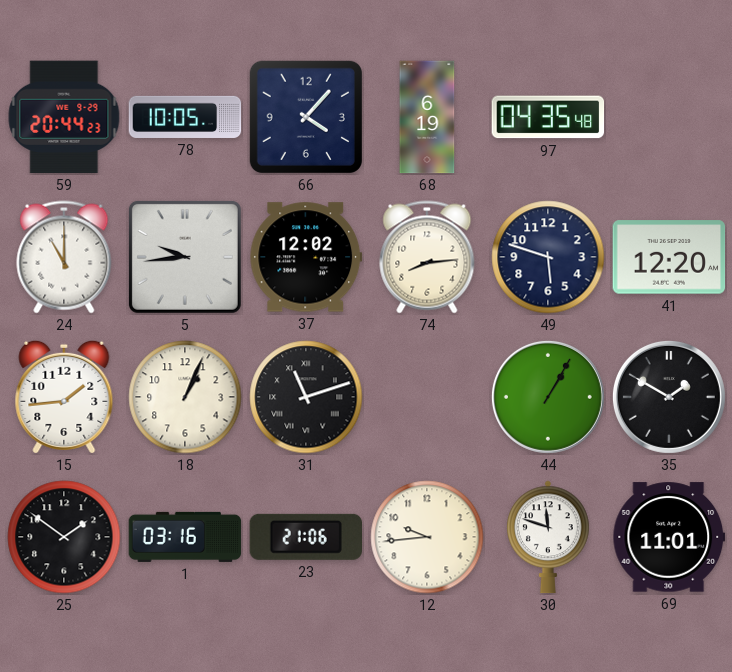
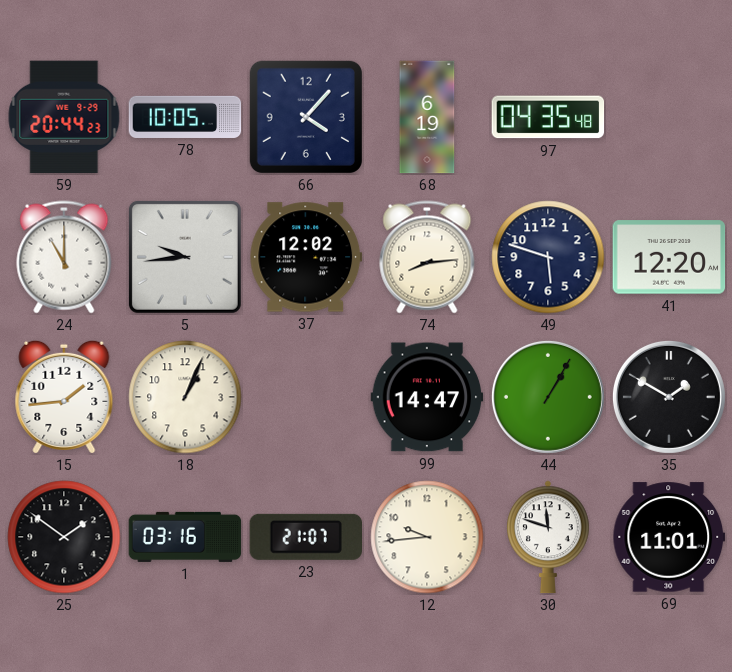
31: 11:12 -> none
99: none -> 14:47
23: 21:06 -> 21:07
